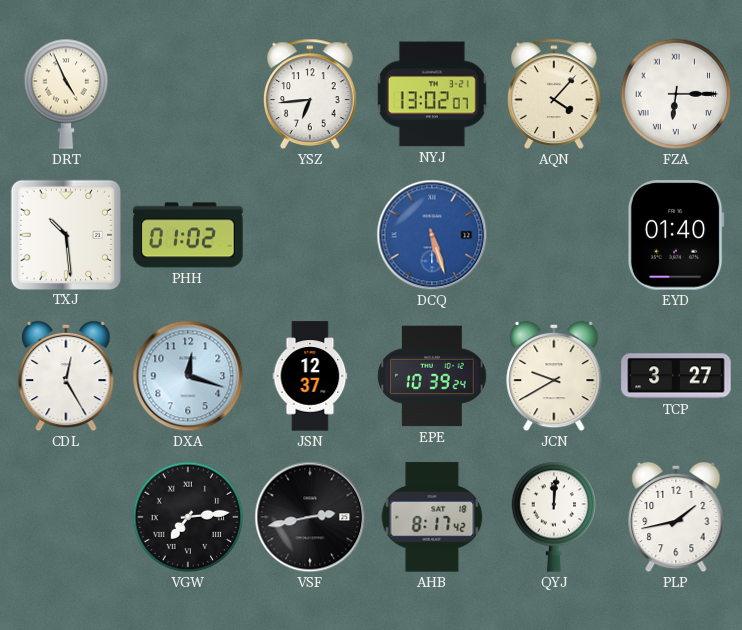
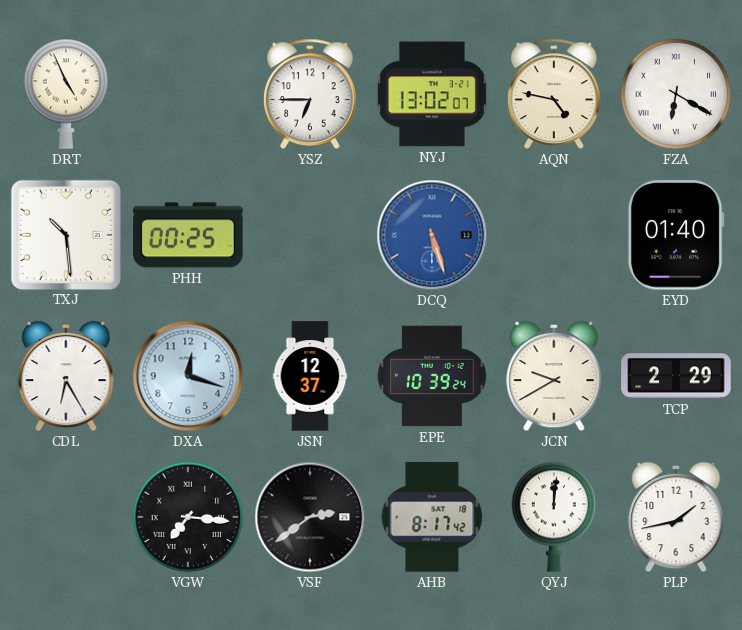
YSZ: 6:44 -> 6:45
AQN: 4:07 -> 4:47
FZA: 6:15 -> 6:20
PHH: 01:02 -> 00:25
CDL: 12:25 -> 6:25
TCP: 3:27 -> 2:29
VGW: 7:14 -> 7:16
VSF: 2:43 -> 2:39
